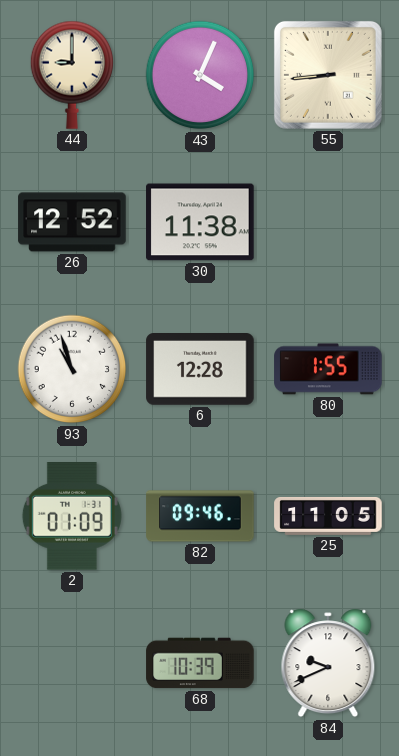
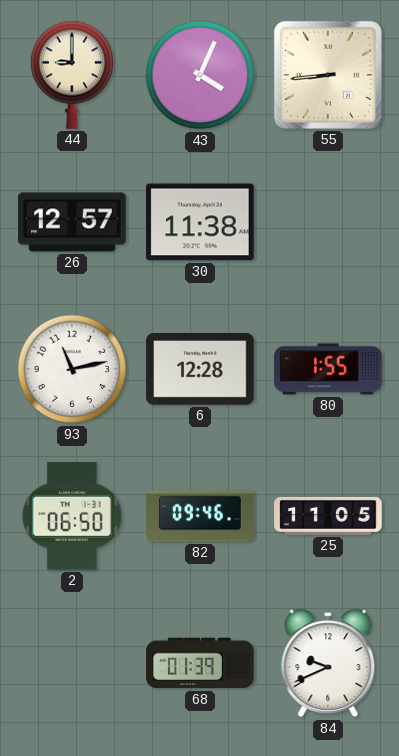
26: 12:52 -> 12:57
93: 10:57 -> 11:13
2: 01:09 -> 06:50
68: 10:39 -> 01:39
